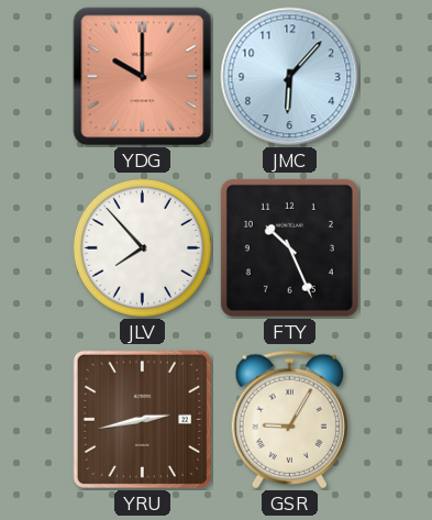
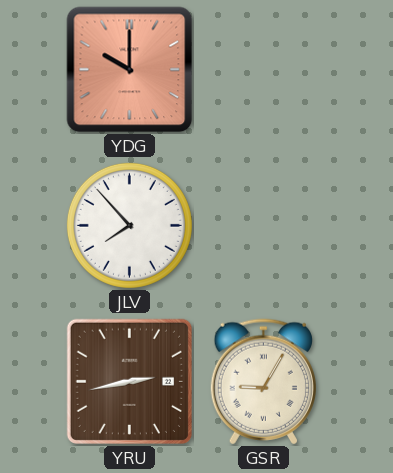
JMC: 6:07 -> none
FTY: 10:26 -> none
